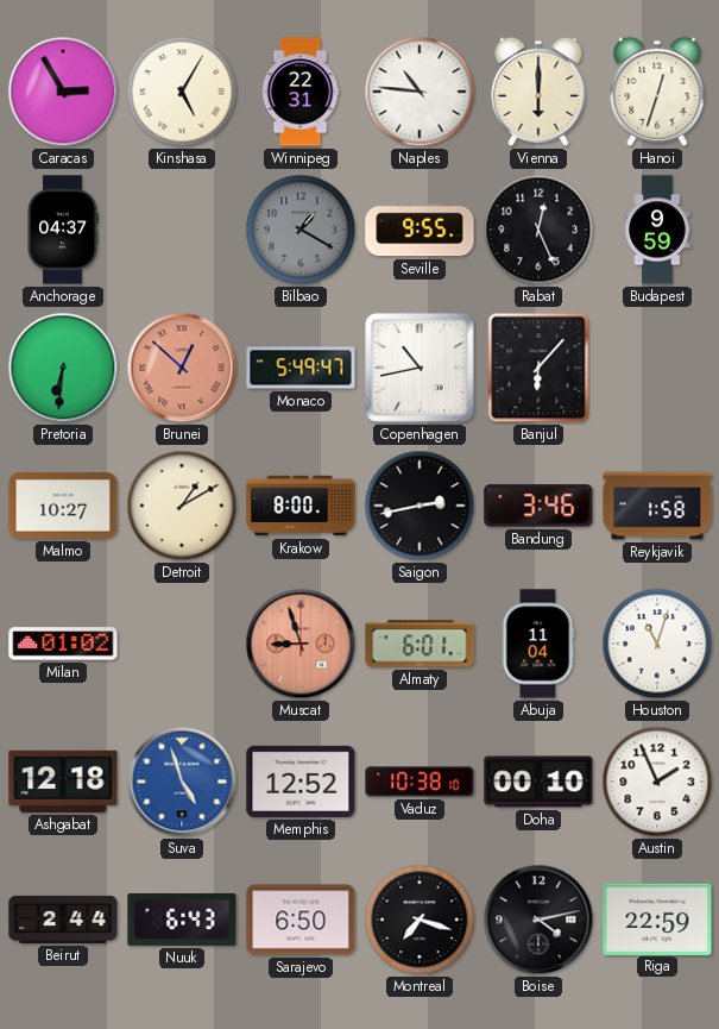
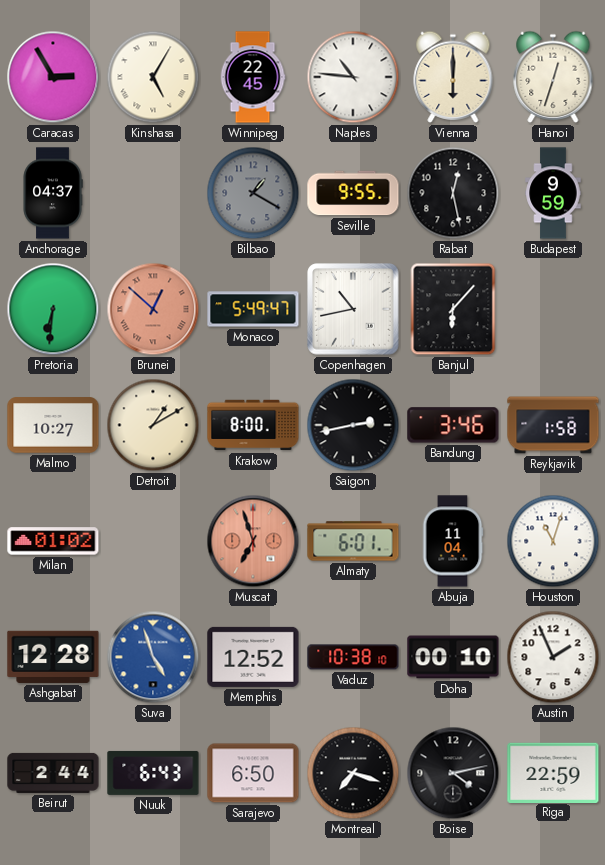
Winnipeg: 22:31 -> 22:45
Rabat: 12:26 -> 12:28
Muscat: 8:57 -> 6:57
Ashgabat: 12:18 -> 12:28
